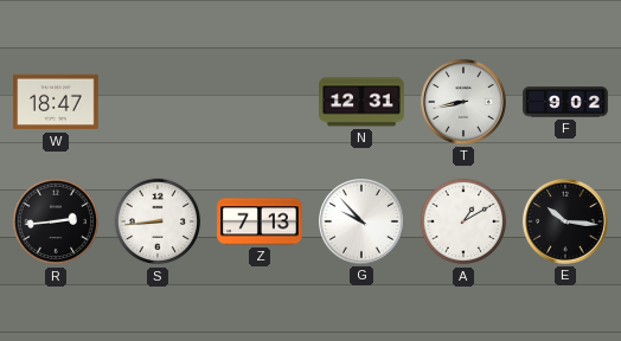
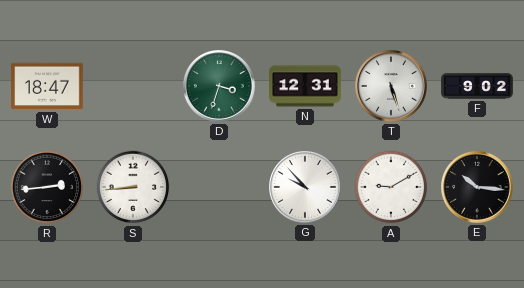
D: none -> 3:33
T: 8:43 -> 5:27
Z: 7:13 -> none
A: 1:10 -> 9:10
